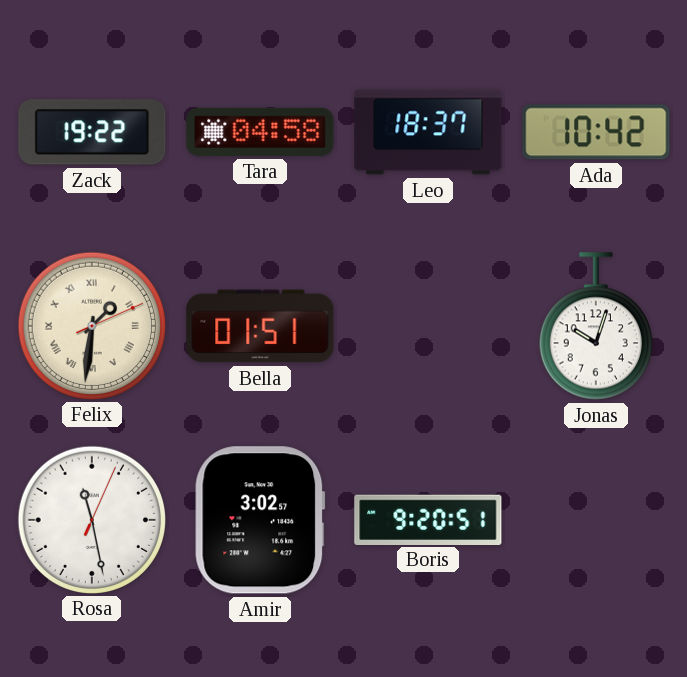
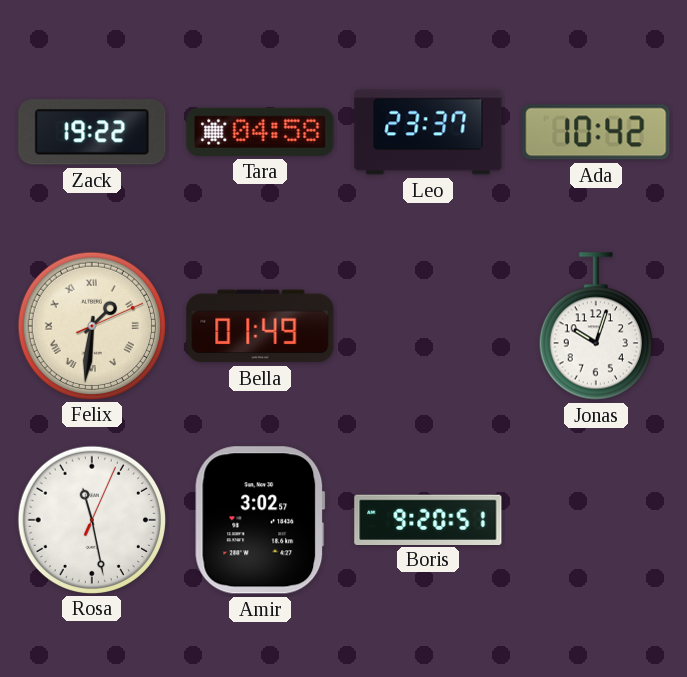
Leo: 18:37 -> 23:37
Bella: 01:51 -> 01:49
